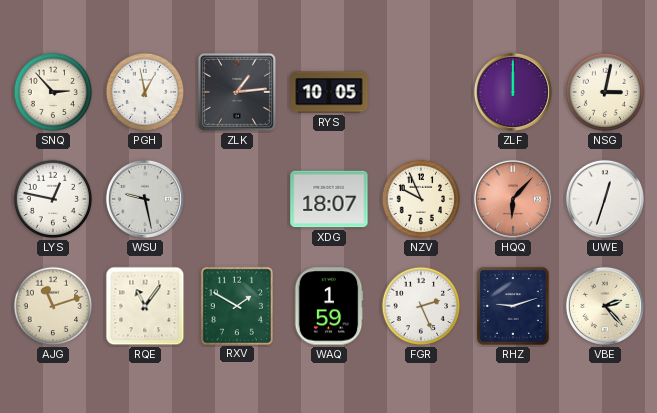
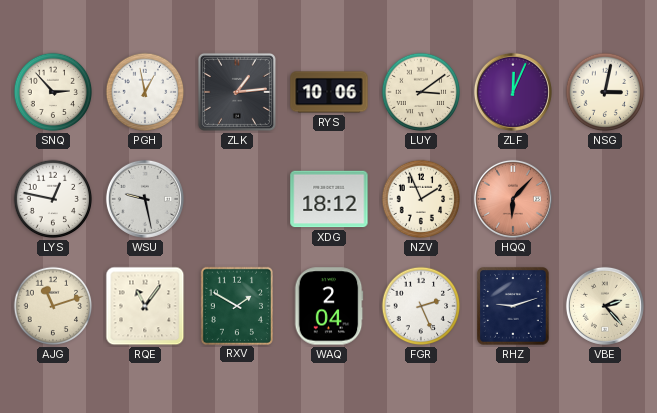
RYS: 10:05 -> 10:06
LUY: none -> 3:09
ZLF: 12:00 -> 12:04
XDG: 18:07 -> 18:12
NZV: 9:56 -> 1:56
UWE: 12:33 -> none
WAQ: 1:59 -> 2:04
